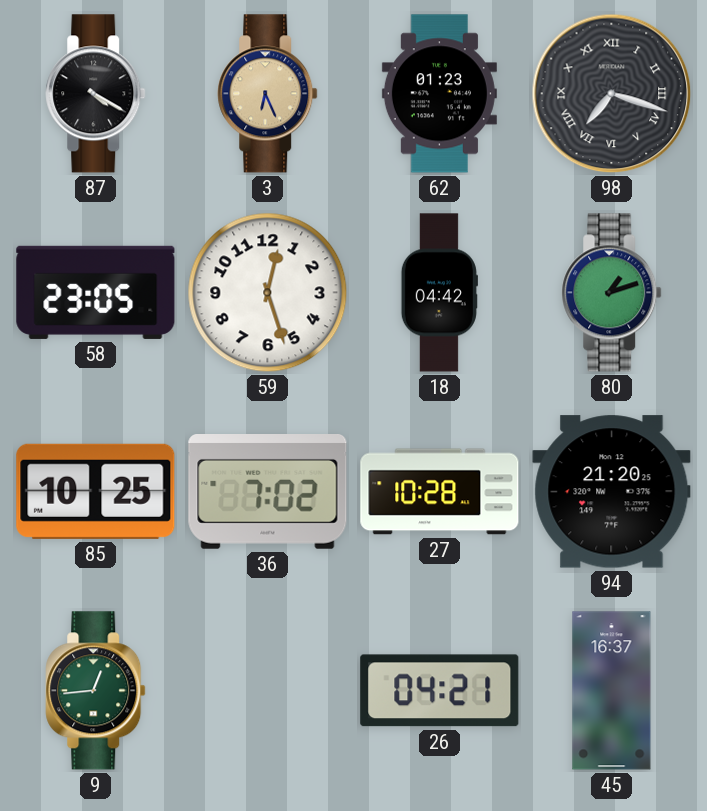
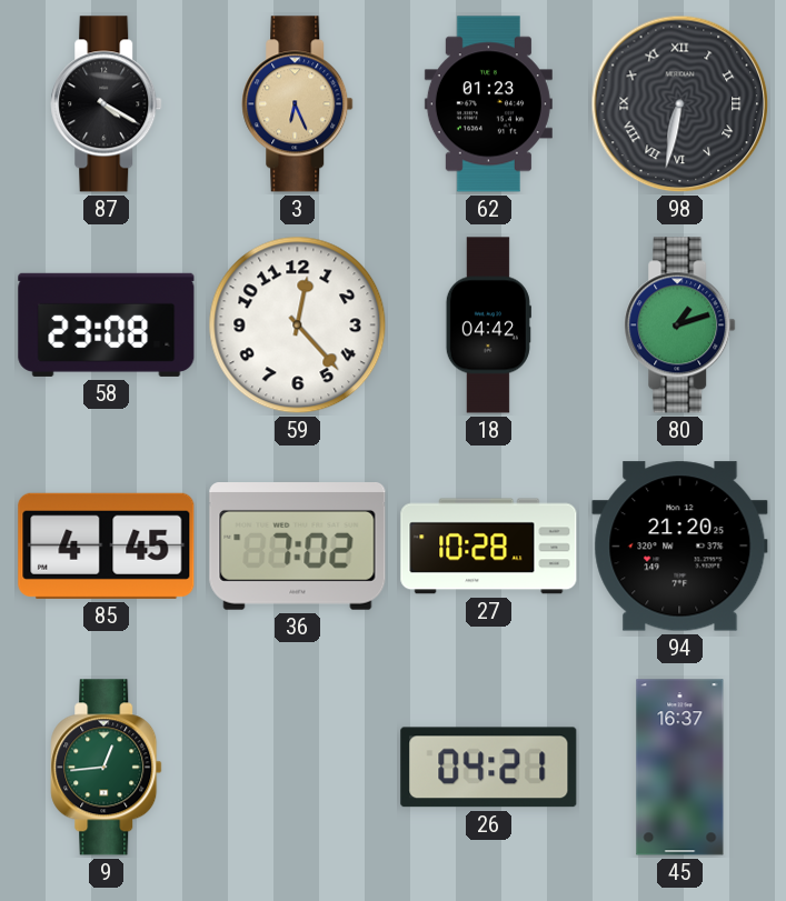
98: 7:18 -> 6:32
58: 23:05 -> 23:08
59: 12:27 -> 12:23
85: 10:25 -> 4:45
